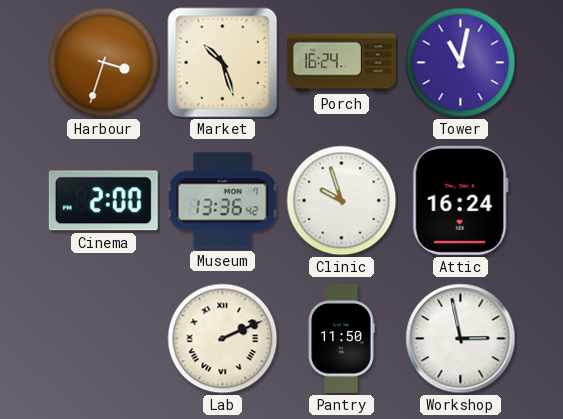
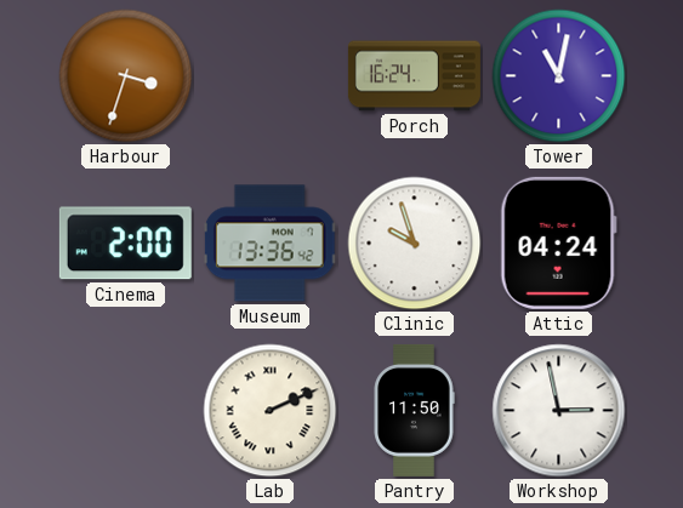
Market: 10:27 -> none
Attic: 16:24 -> 04:24
